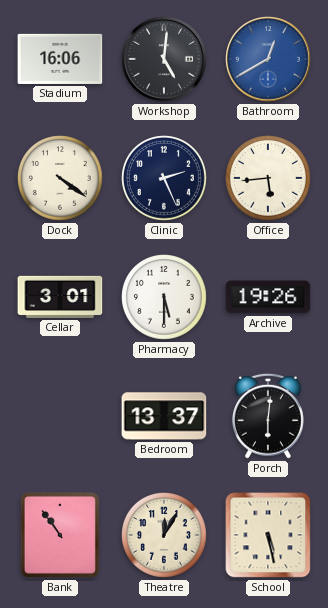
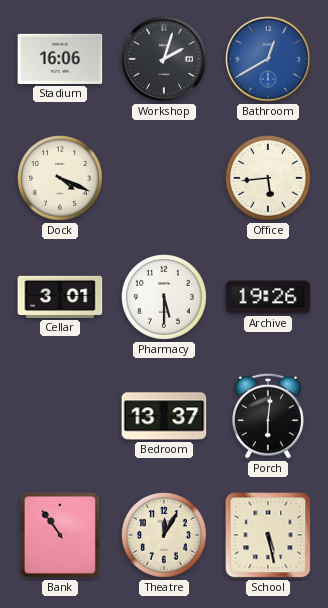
Workshop: 5:01 -> 2:03
Dock: 4:21 -> 4:19
Clinic: 2:26 -> none
